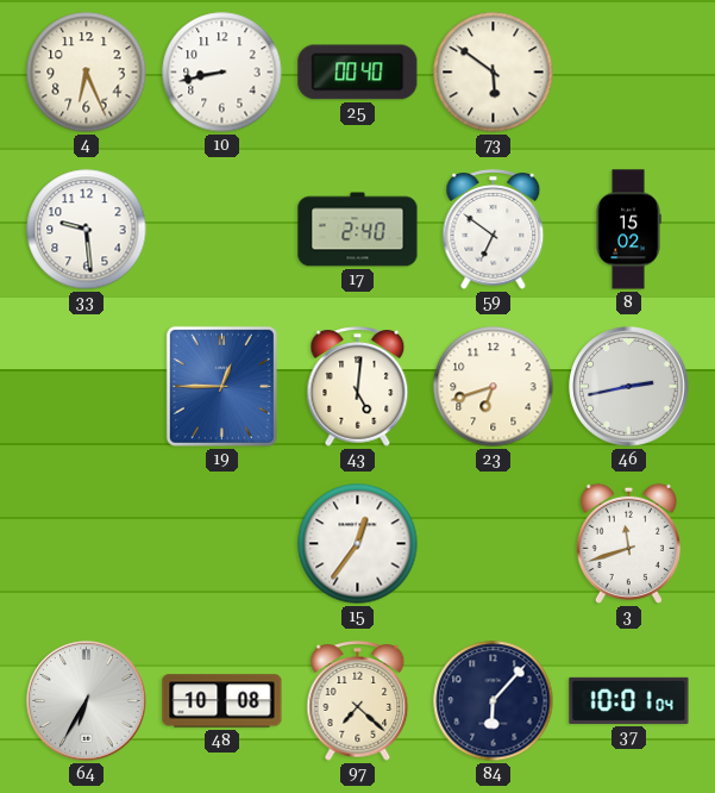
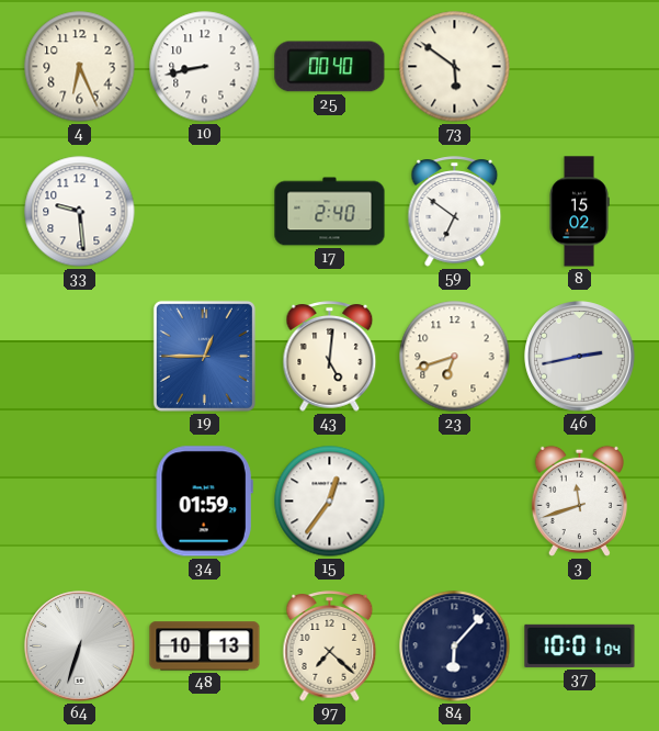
34: none -> 01:59
64: 6:35 -> 6:33
48: 10:08 -> 10:13
